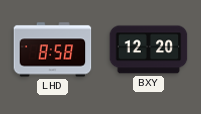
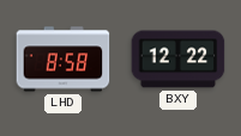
BXY: 12:20 -> 12:22
